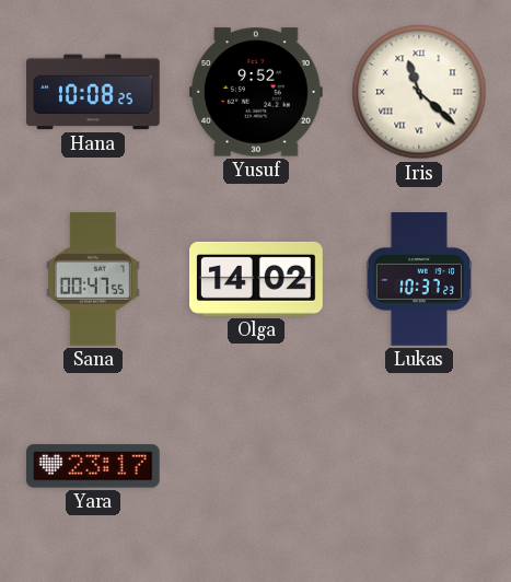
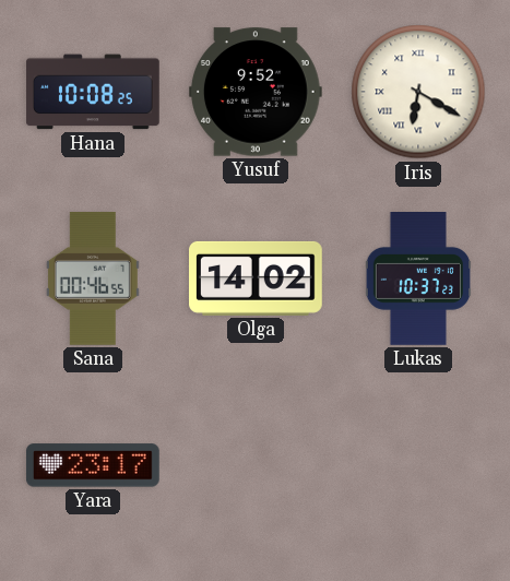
Iris: 11:22 -> 6:20
Sana: 00:47 -> 00:46
